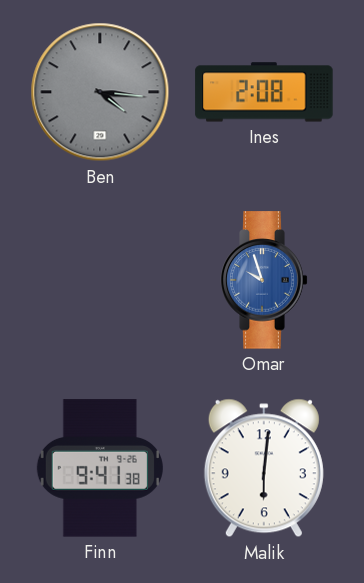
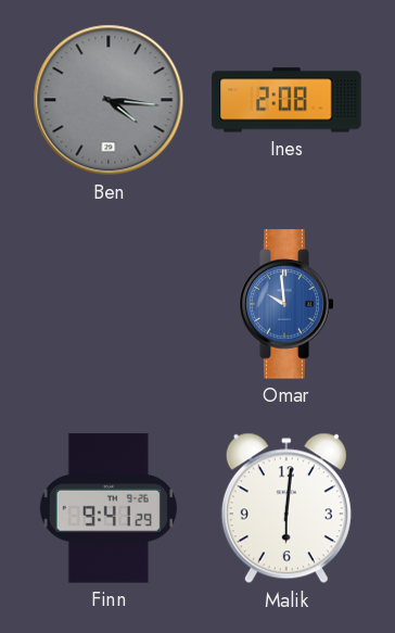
Omar: 9:57 -> 9:59
Finn: 9:41:38 -> 9:41:29
